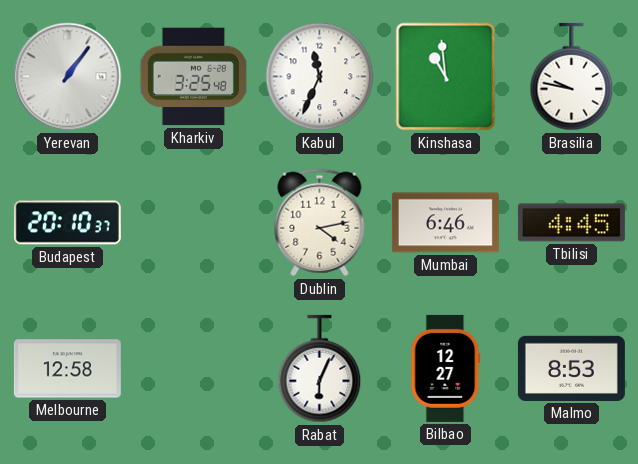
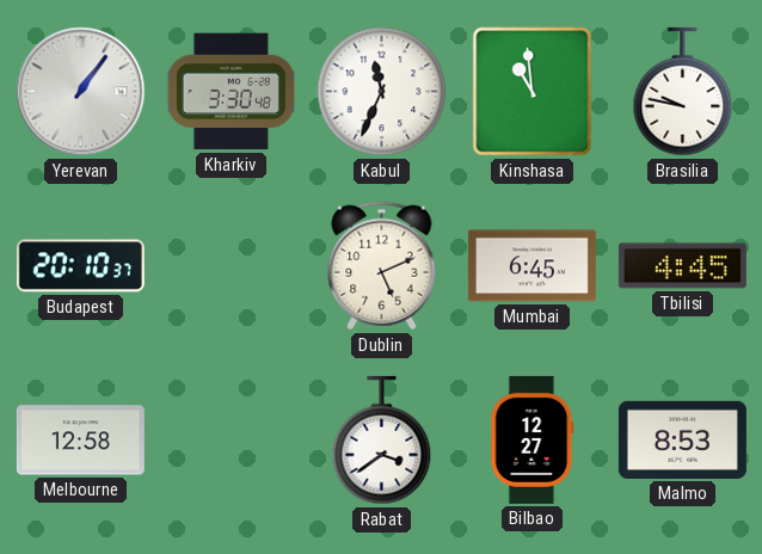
Kharkiv: 3:25 -> 3:30
Dublin: 4:13 -> 5:11
Mumbai: 6:46 -> 6:45
Rabat: 6:04 -> 3:39
